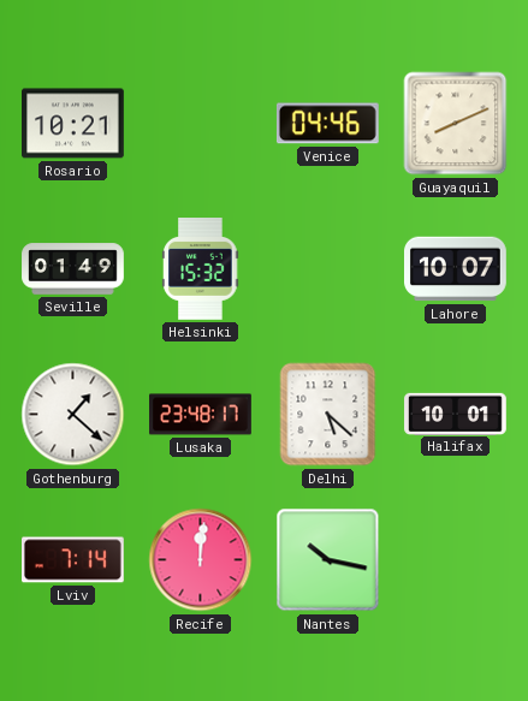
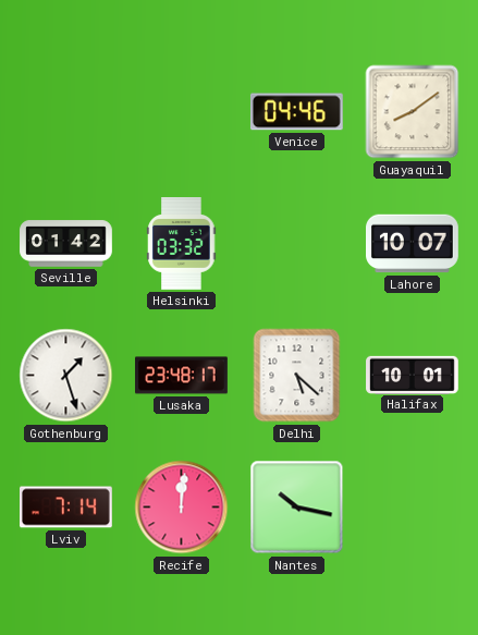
Rosario: 10:21 -> none
Guayaquil: 8:11 -> 8:09
Seville: 01:49 -> 01:42
Helsinki: 15:32 -> 03:32
Gothenburg: 1:22 -> 1:27
